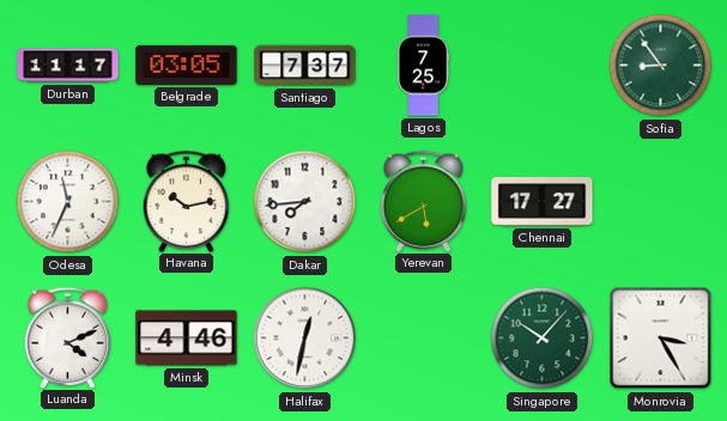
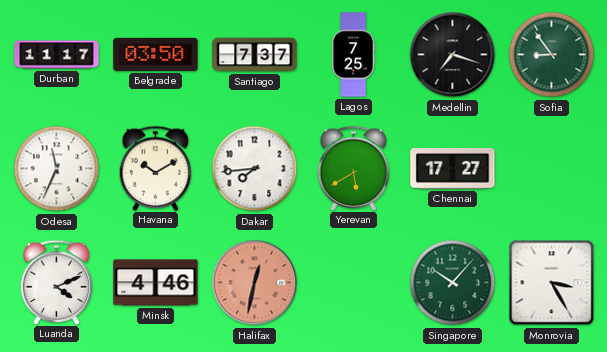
Belgrade: 03:05 -> 03:50
Medellin: none -> 7:18
Havana: 10:13 -> 10:10
Halifax dial: white -> salmon
